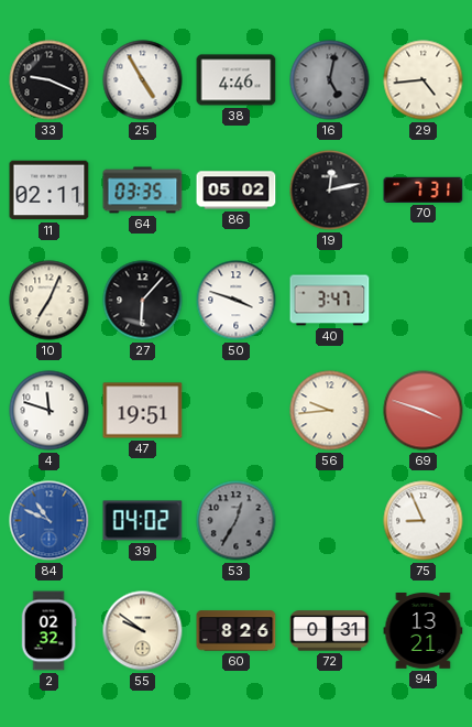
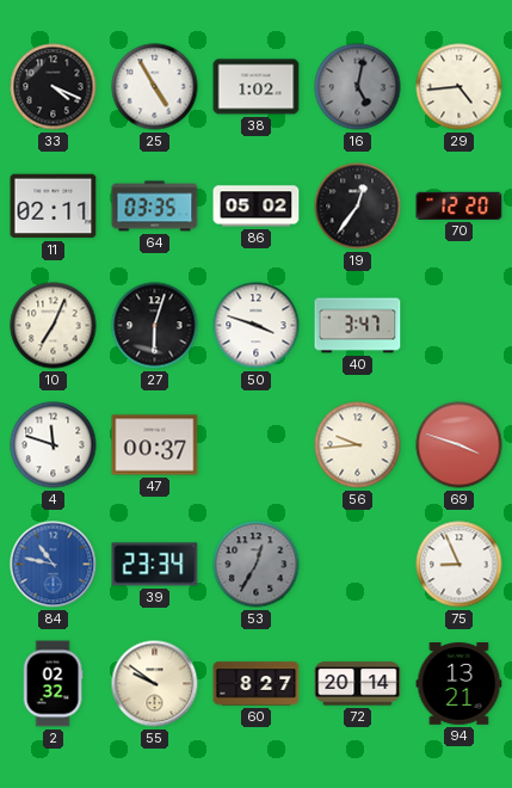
33: 9:19 -> 4:19
38: 4:46 -> 1:02
19: 12:13 -> 12:36
70: 7:31 -> 12:20
27: 6:07 -> 6:03
47: 19:51 -> 00:37
84: 10:49 -> 10:47
39: 04:02 -> 23:34
60: 8:26 -> 8:27
72: 0:31 -> 20:14
